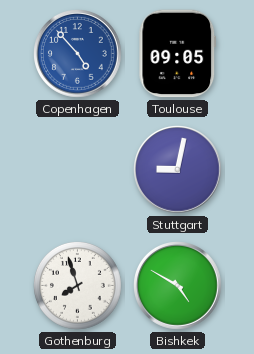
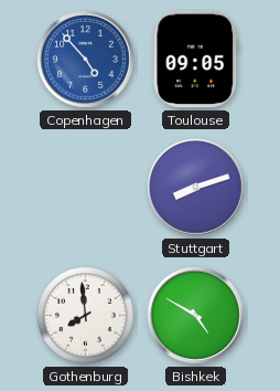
Stuttgart: 9:02 -> 8:12
Gothenburg: 7:57 -> 7:59
